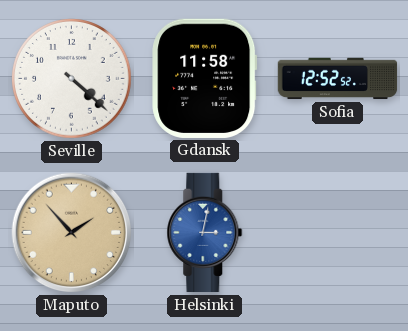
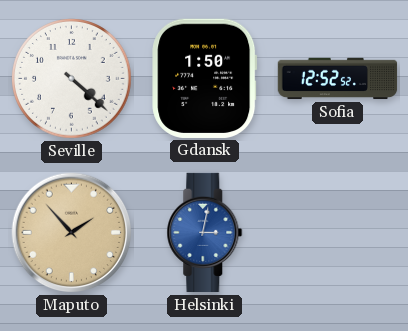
Gdansk: 11:58 -> 1:50
